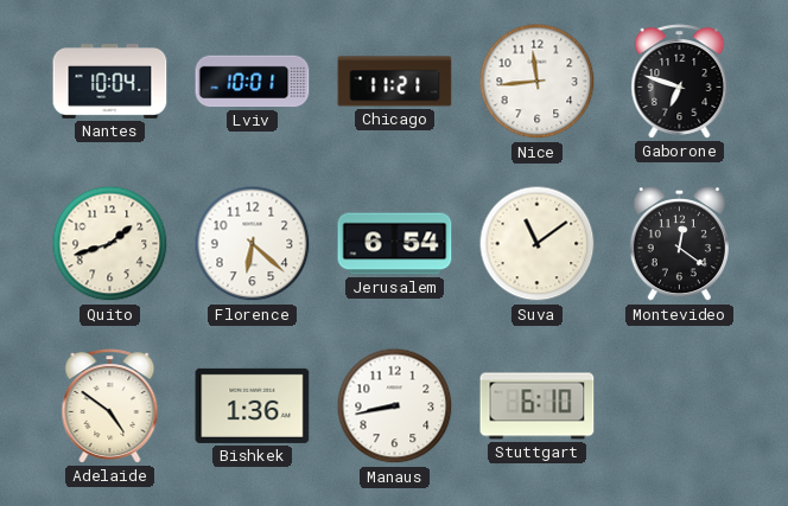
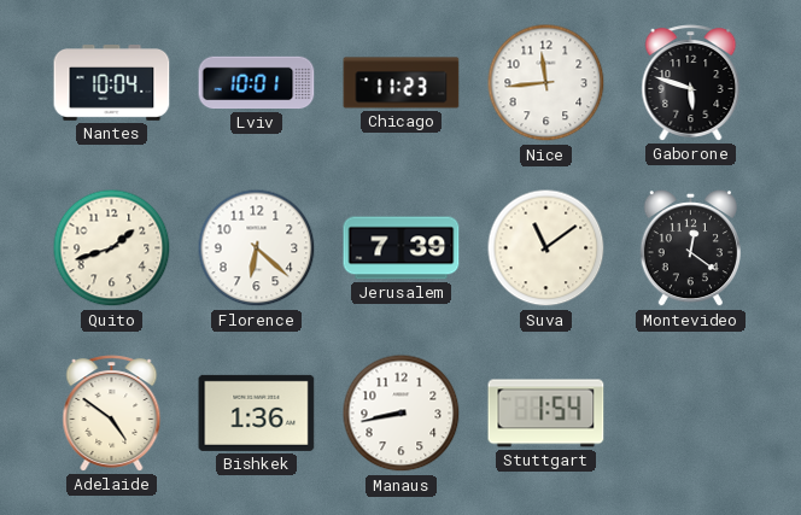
Chicago: 11:21 -> 11:23
Gaborone: 6:48 -> 5:48
Jerusalem: 6:54 -> 7:39
Stuttgart: 6:10 -> 1:54
